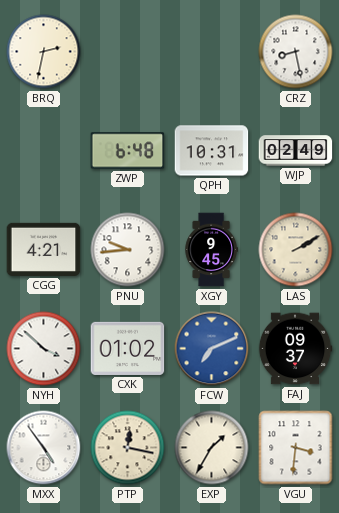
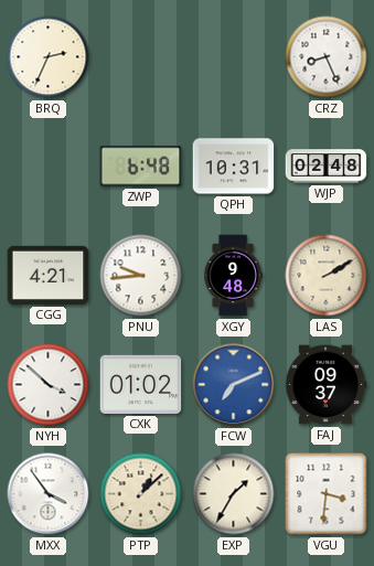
BRQ: 2:32 -> 2:34
CRZ: 8:28 -> 8:26
WJP: 02:49 -> 02:48
XGY: 9:45 -> 9:48
MXX: 4:54 -> 3:54
PTP: 12:17 -> 1:08
